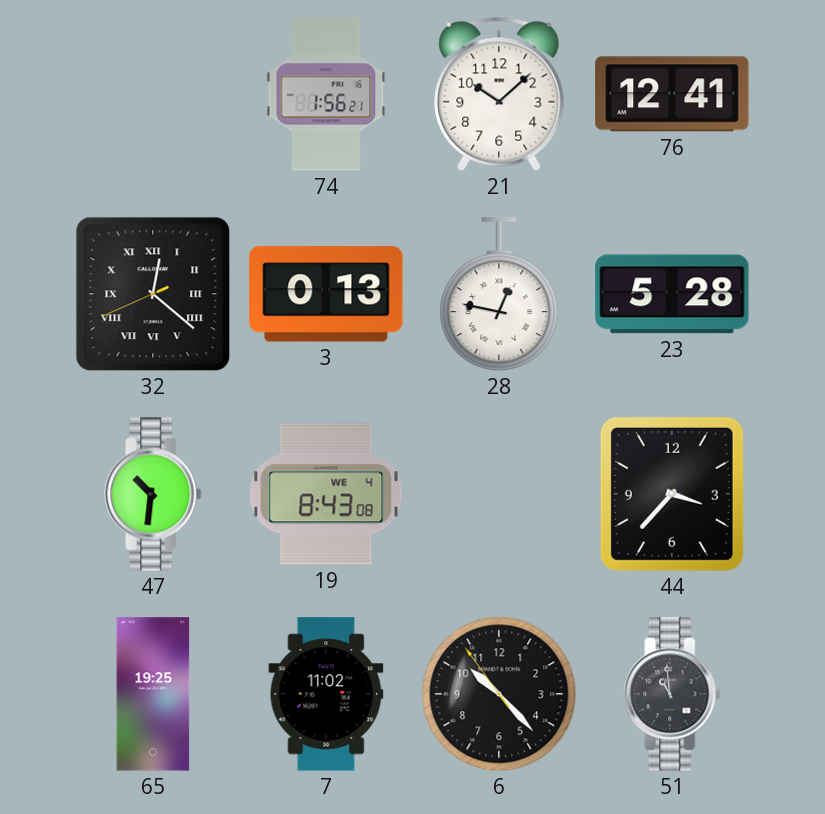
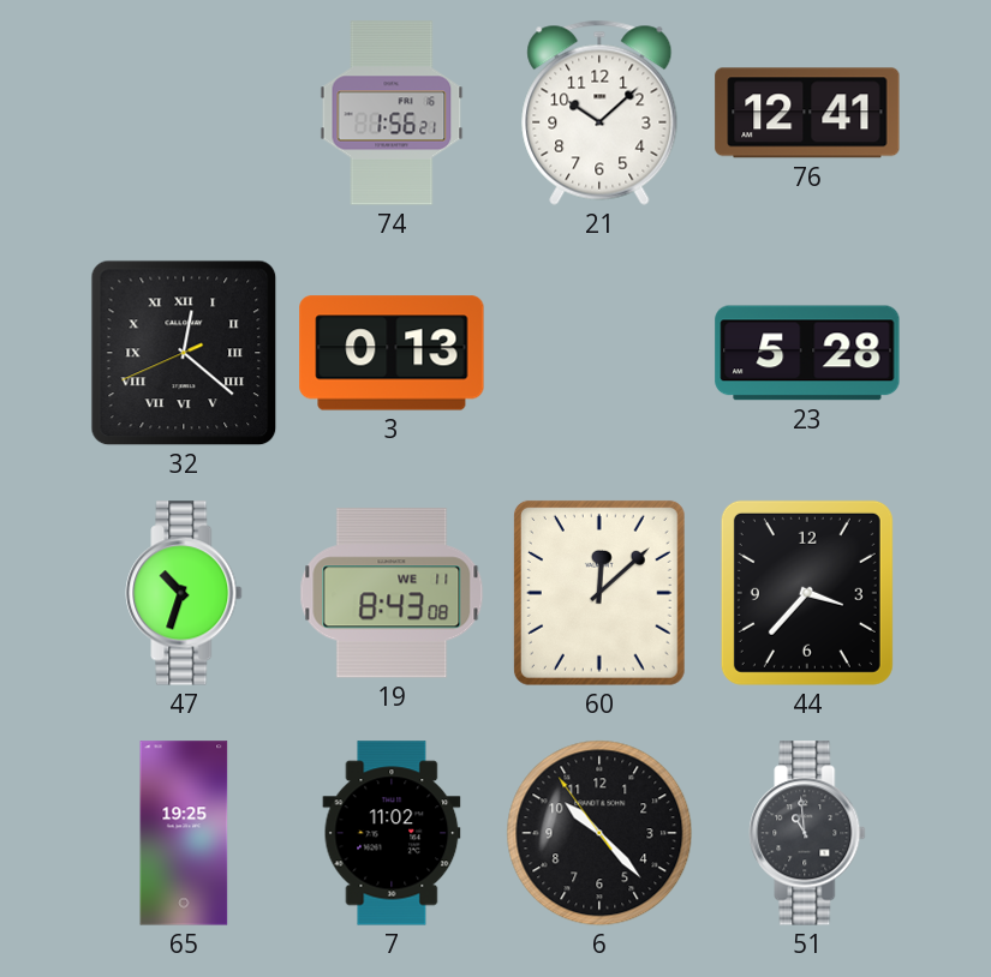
28: 12:47 -> none
47: 10:31 -> 10:33
19 date: WE 4 -> WE 11
60: none -> 12:08
